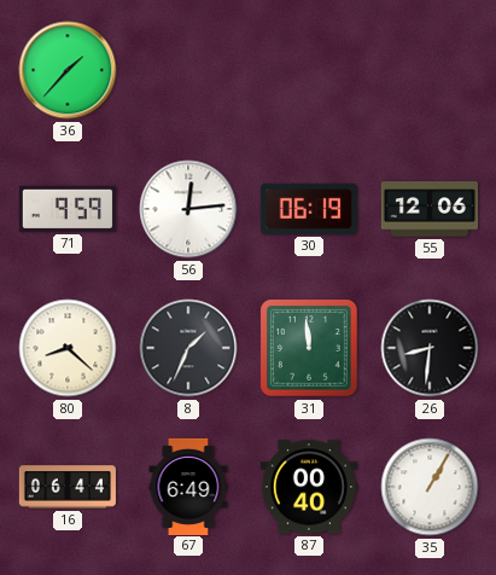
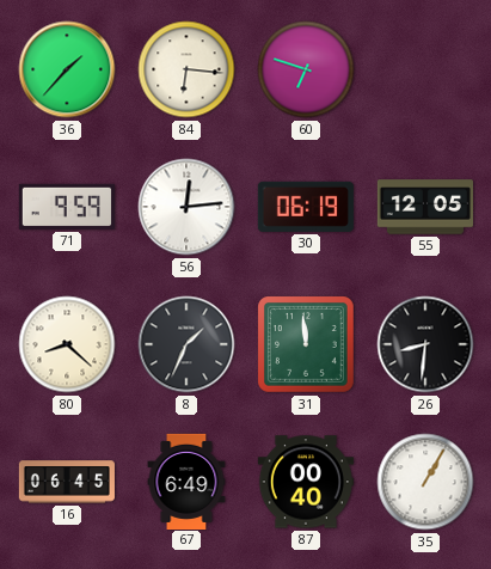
84: none -> 6:16
60: none -> 6:48
55: 12:06 -> 12:05
16: 06:44 -> 06:45
